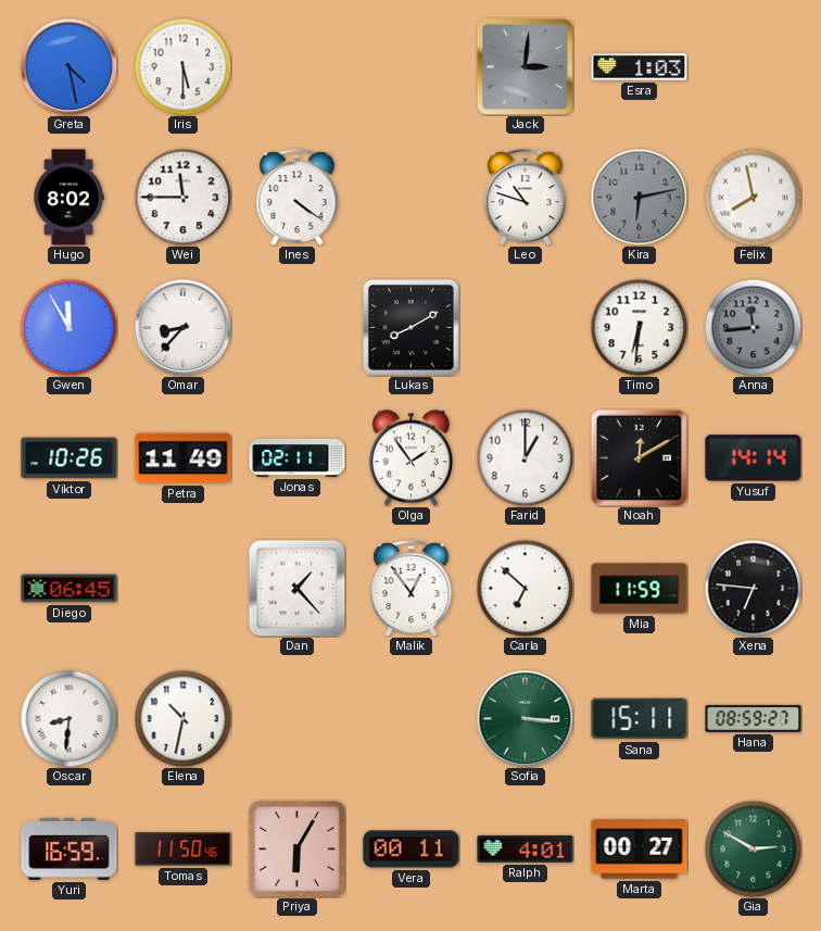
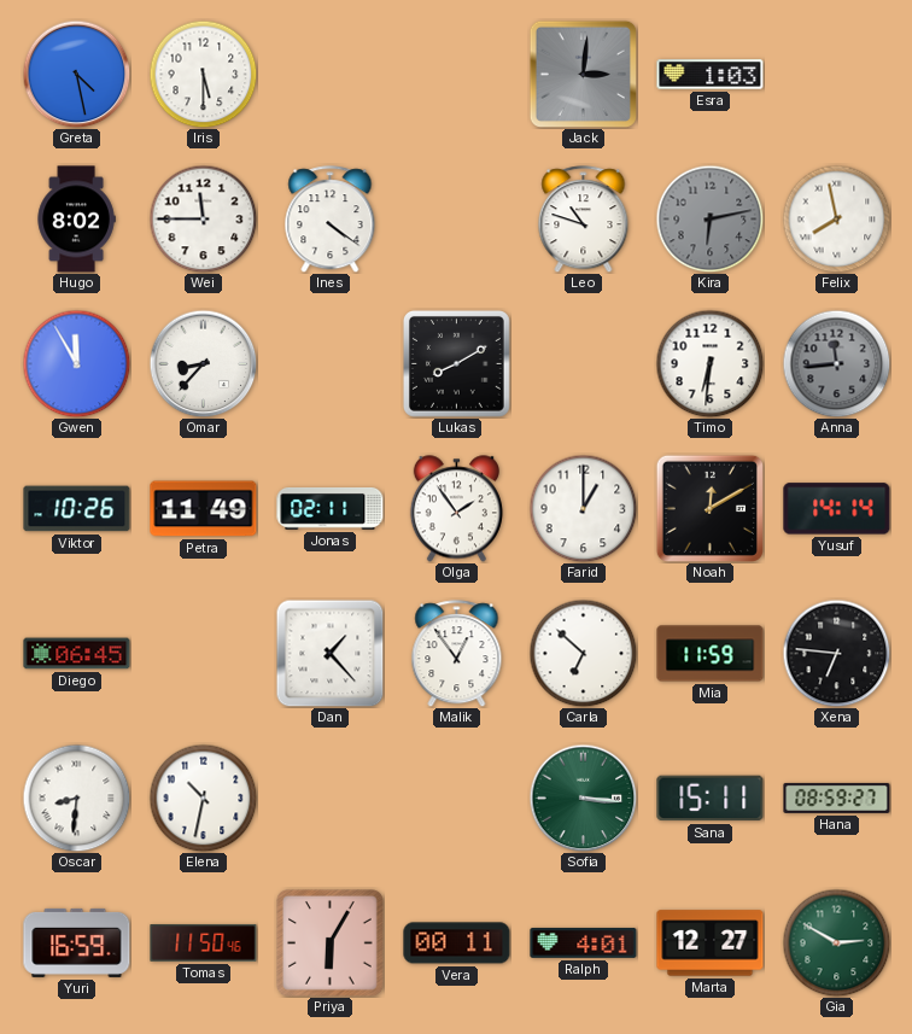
Marta: 00:27 -> 12:27
